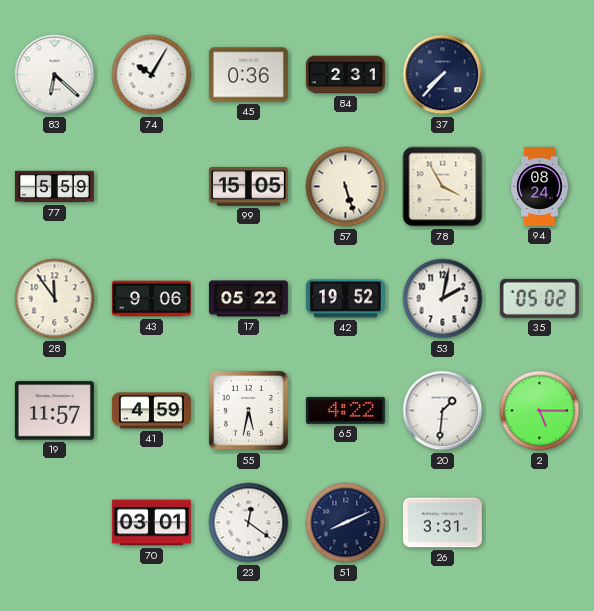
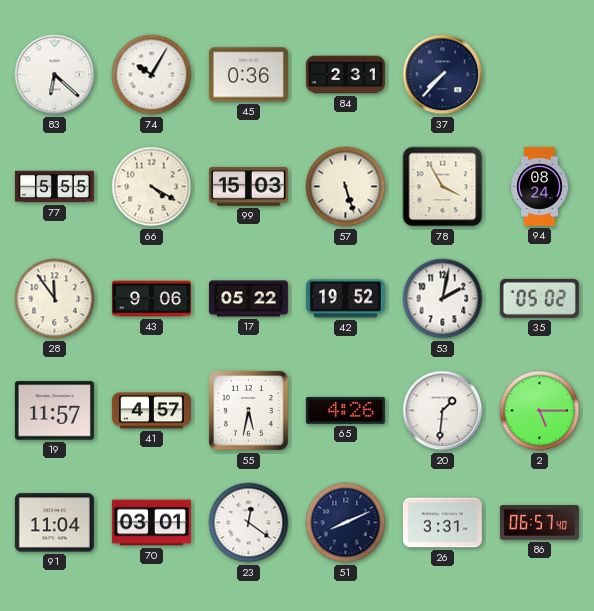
77: 5:59 -> 5:55
66: none -> 4:20
99: 15:05 -> 15:03
41: 4:59 -> 4:57
65: 4:22 -> 4:26
91: none -> 11:04
86: none -> 06:57
